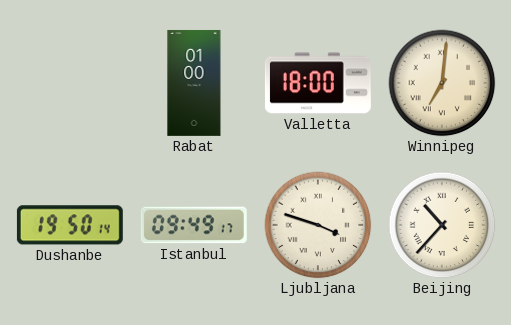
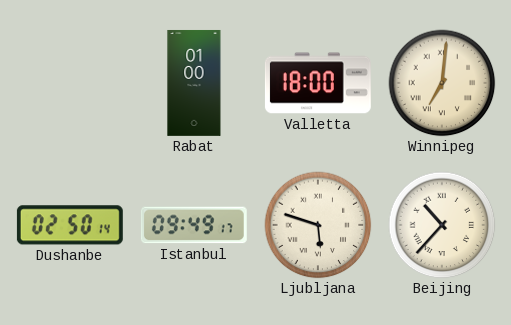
Dushanbe: 19:50 -> 02:50
Ljubljana: 3:48 -> 5:48
